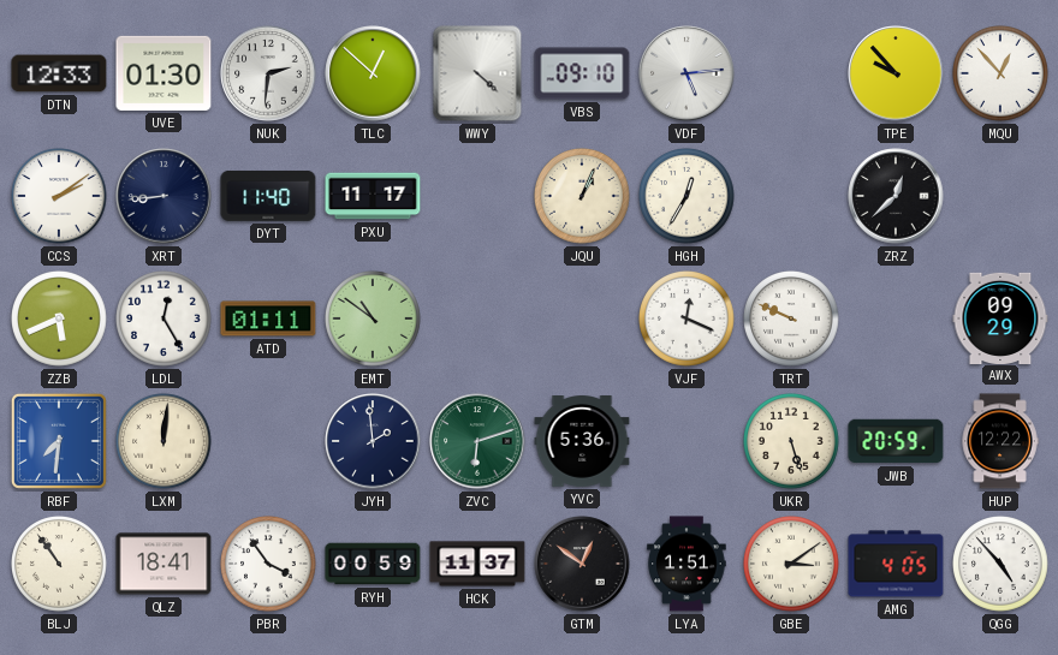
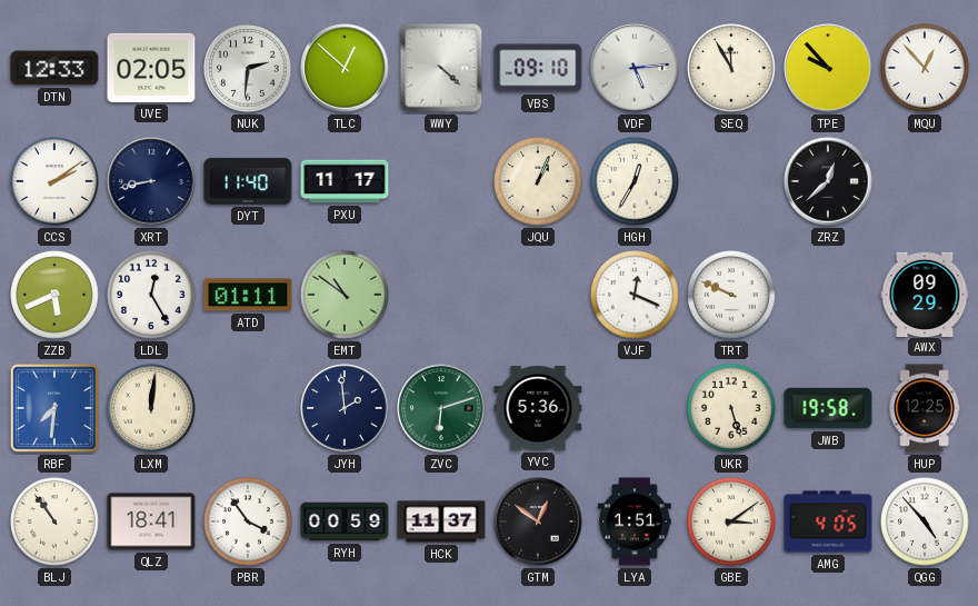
UVE: 01:30 -> 02:05
SEQ: none -> 11:55
XRT: 8:44 -> 8:43
JWB: 20:59 -> 19:58
HUP: 12:22 -> 12:25
